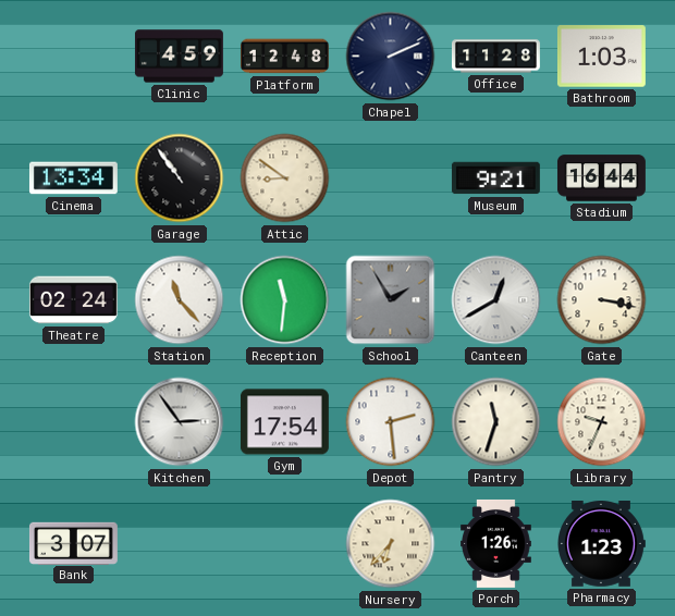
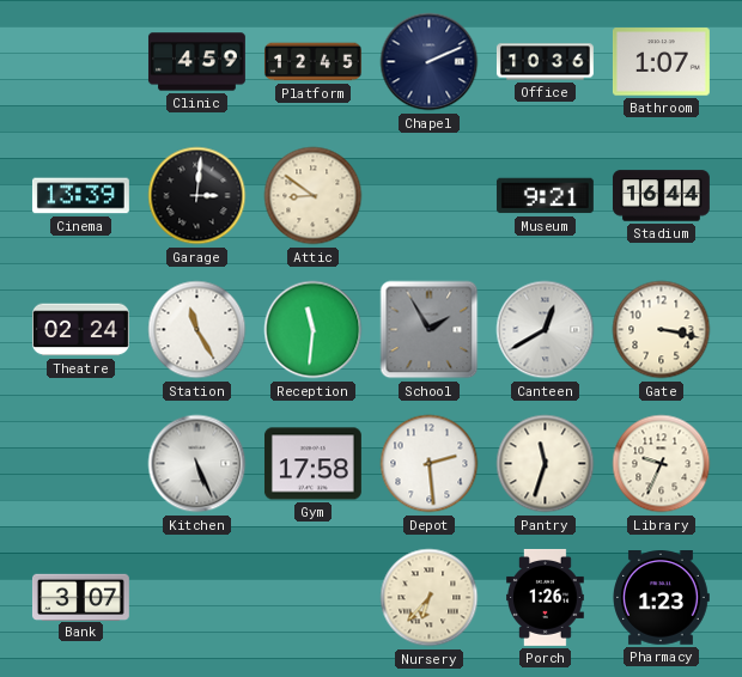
Platform: 12:48 -> 12:45
Office: 11:28 -> 10:36
Bathroom: 1:03 -> 1:07
Cinema: 13:34 -> 13:39
Garage: 10:54 -> 3:01
Station: 11:23 -> 11:25
Kitchen: 2:54 -> 5:26
Gym: 17:54 -> 17:58
